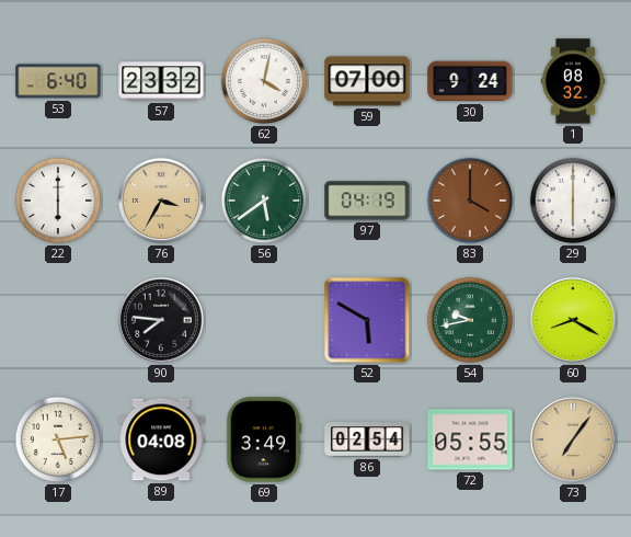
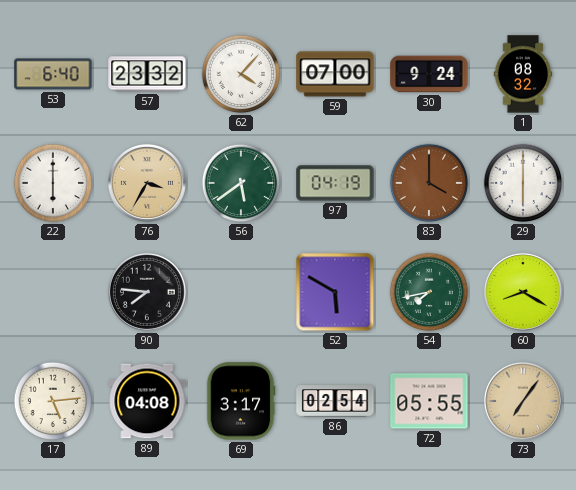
62: 4:02 -> 4:07
54: 9:43 -> 7:43
69: 3:49 -> 3:17
